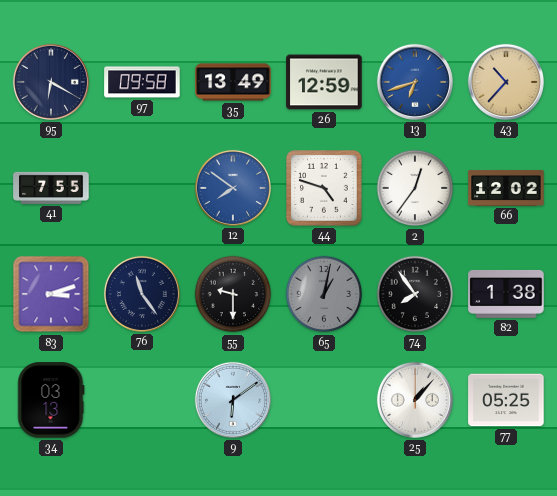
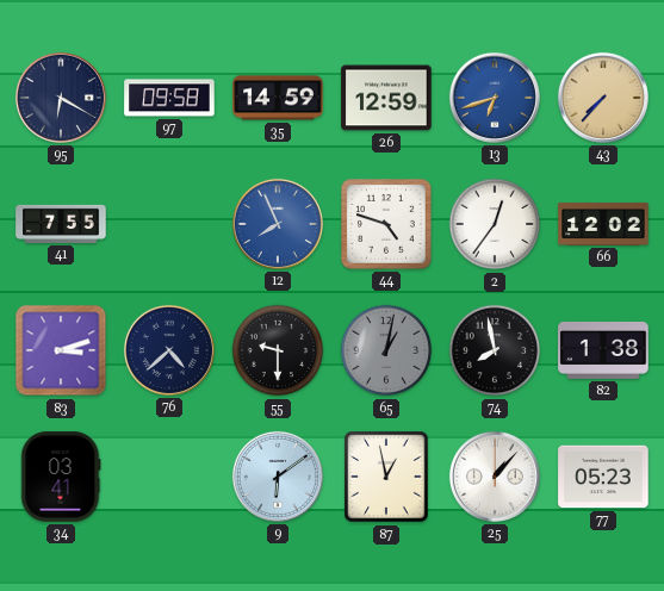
35: 13:49 -> 14:59
43: 10:37 -> 7:37
12: 7:51 -> 7:56
76: 11:24 -> 4:38
74: 7:54 -> 7:58
34: 03:13 -> 03:41
87: none -> 12:58
77: 05:25 -> 05:23
